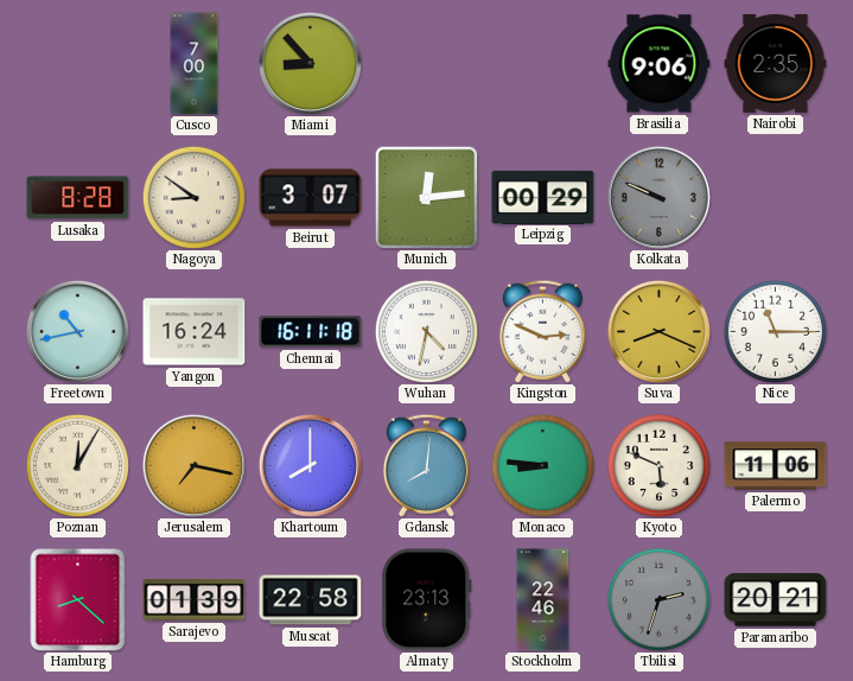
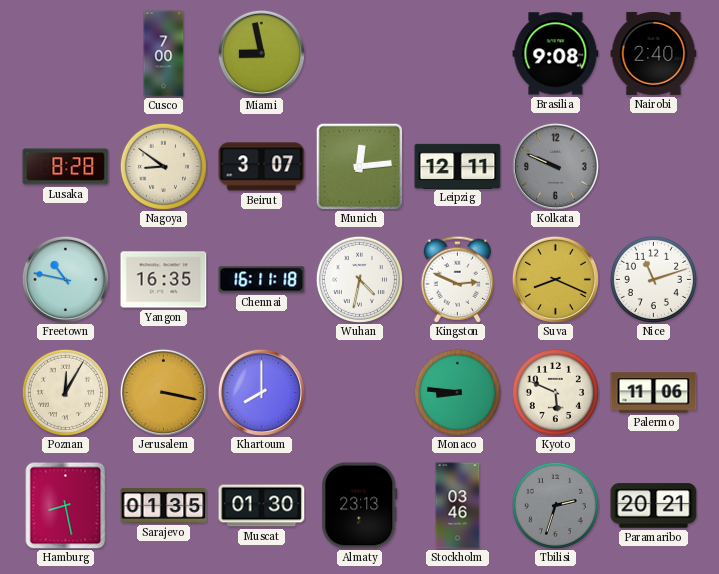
Miami: 8:53 -> 8:58
Brasilia: 9:06 -> 9:08
Nairobi: 2:35 -> 2:40
Leipzig: 00:29 -> 12:11
Freetown: 10:43 -> 10:47
Yangon: 16:24 -> 16:35
Nice: 11:15 -> 11:12
Jerusalem: 7:17 -> 3:17
Gdansk: 8:01 -> none
Hamburg: 8:22 -> 8:28
Sarajevo: 01:39 -> 01:35
Muscat: 22:58 -> 01:30
Stockholm: 22:46 -> 03:46
